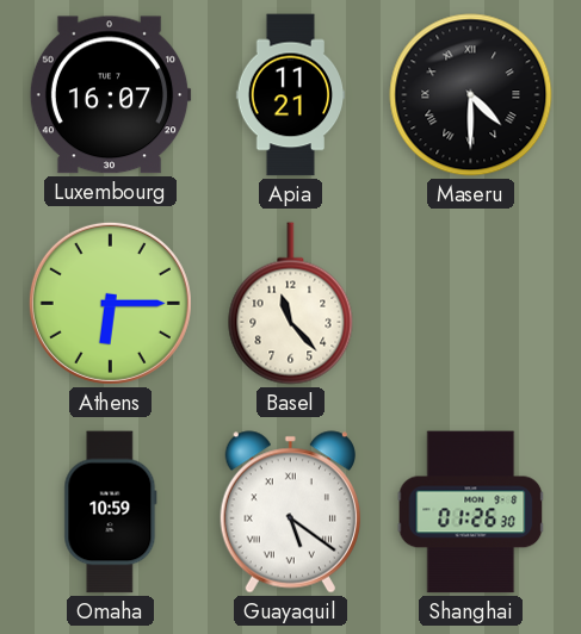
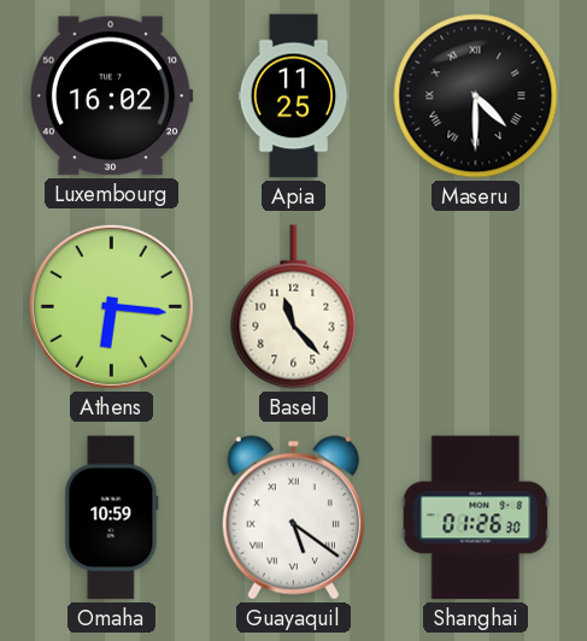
Luxembourg: 16:07 -> 16:02
Apia: 11:21 -> 11:25
Athens: 6:15 -> 6:16
